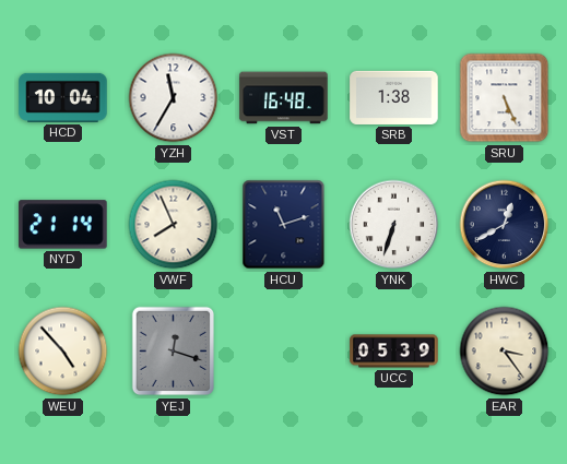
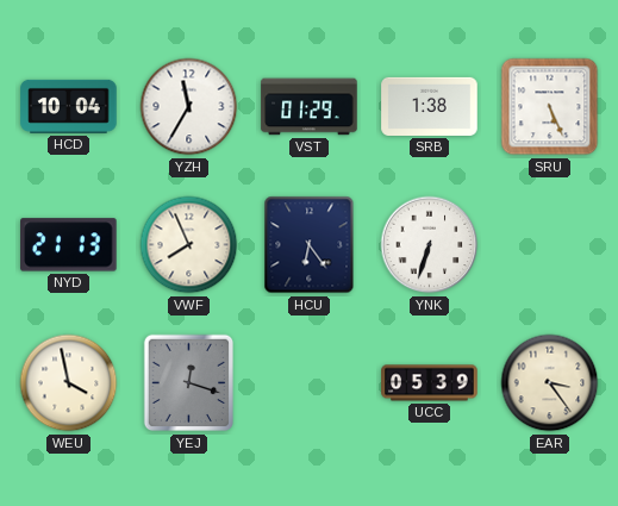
VST: 16:48 -> 01:29
NYD: 21:14 -> 21:13
HCU: 11:12 -> 6:24
HWC: 12:40 -> none
WEU: 4:53 -> 3:58
